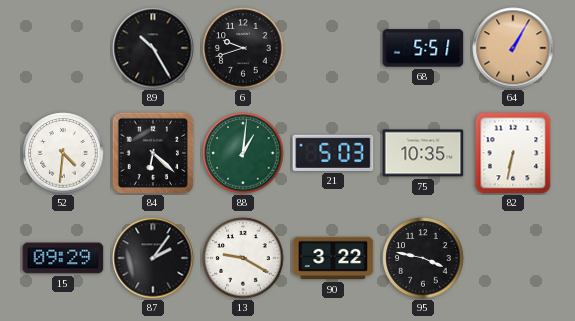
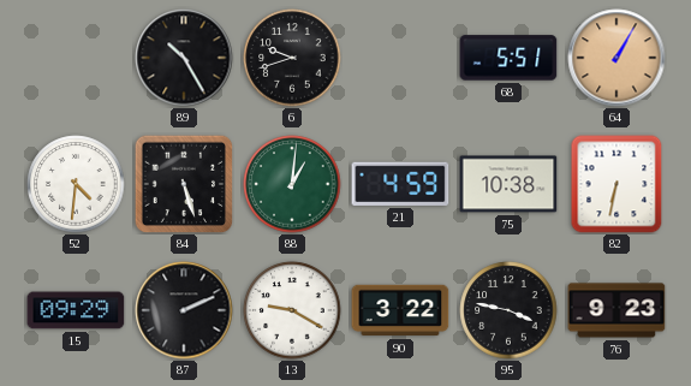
84: 6:22 -> 5:27
21: 5:03 -> 4:59
75: 10:35 -> 10:38
87: 2:06 -> 2:11
76: none -> 9:23
